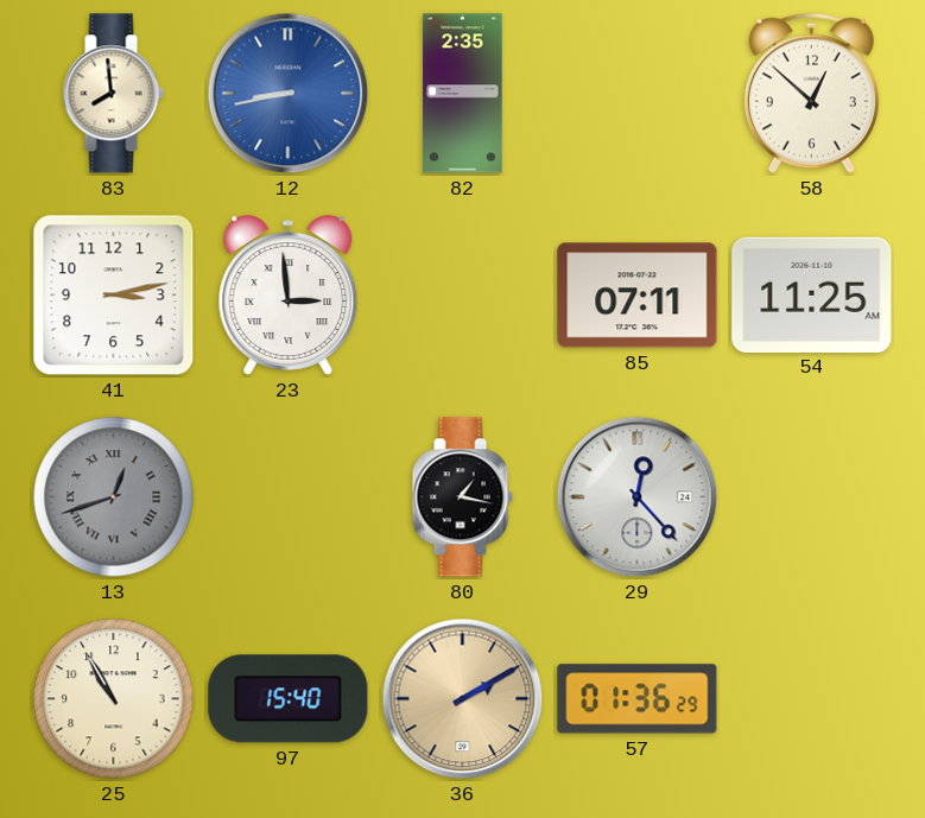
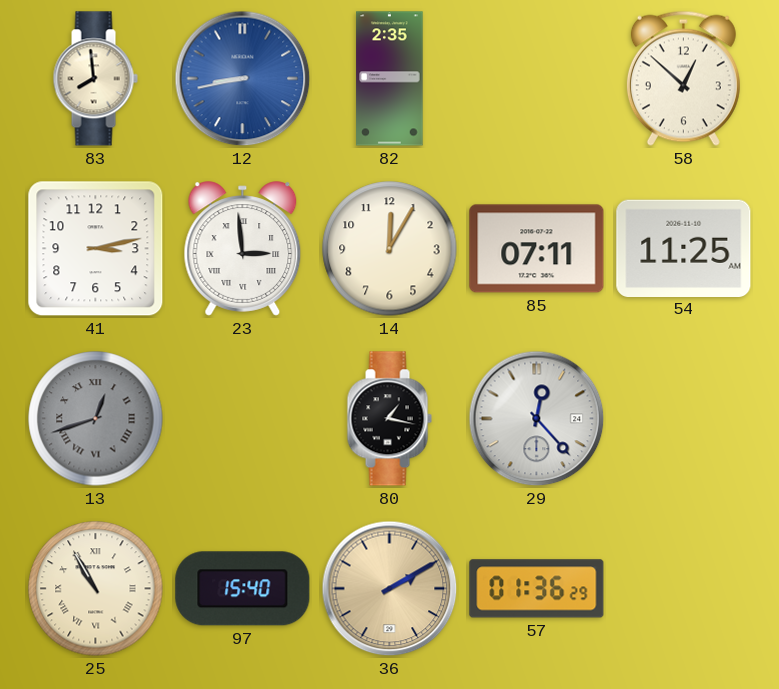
14: none -> 12:05
25 numerals: Arabic -> Roman
